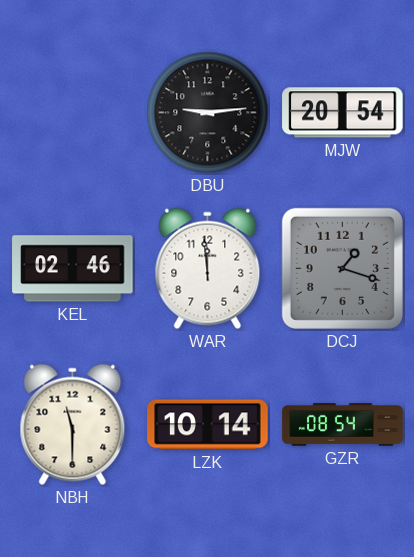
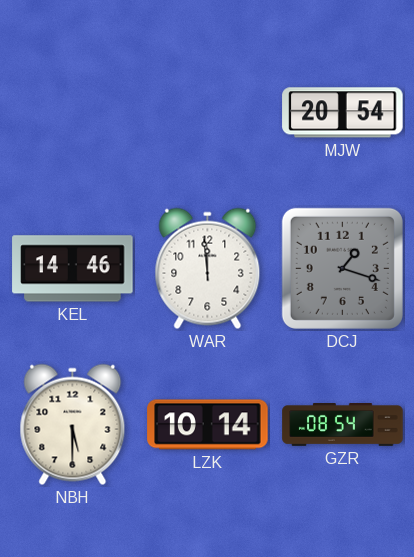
DBU: 9:14 -> none
KEL: 02:46 -> 14:46
NBH: 11:30 -> 5:30
